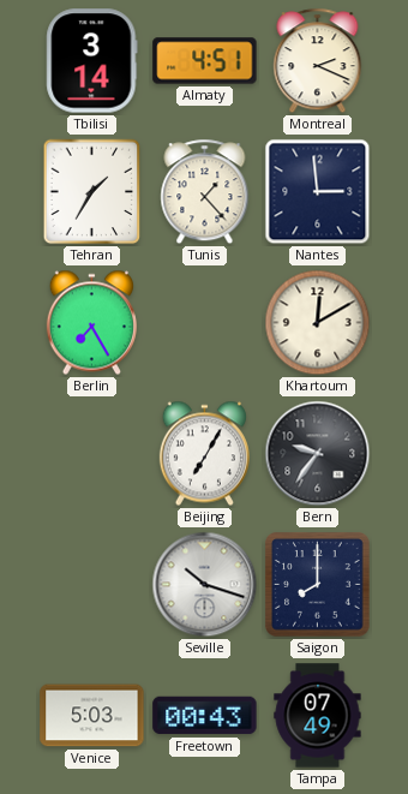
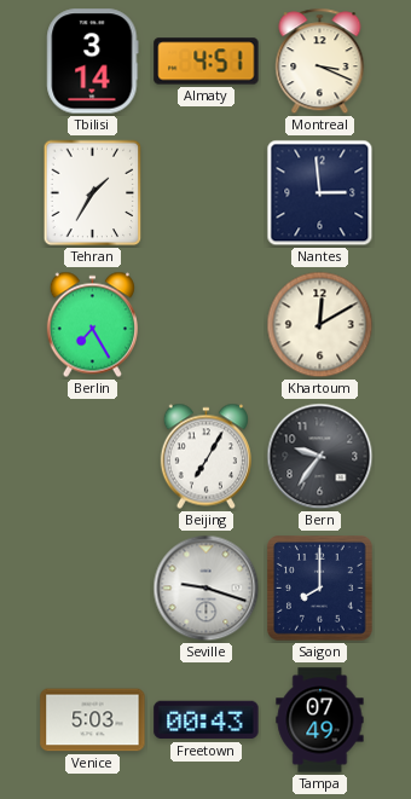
Montreal: 2:19 -> 3:19
Tunis: 1:23 -> none
Seville: 10:18 -> 9:18
